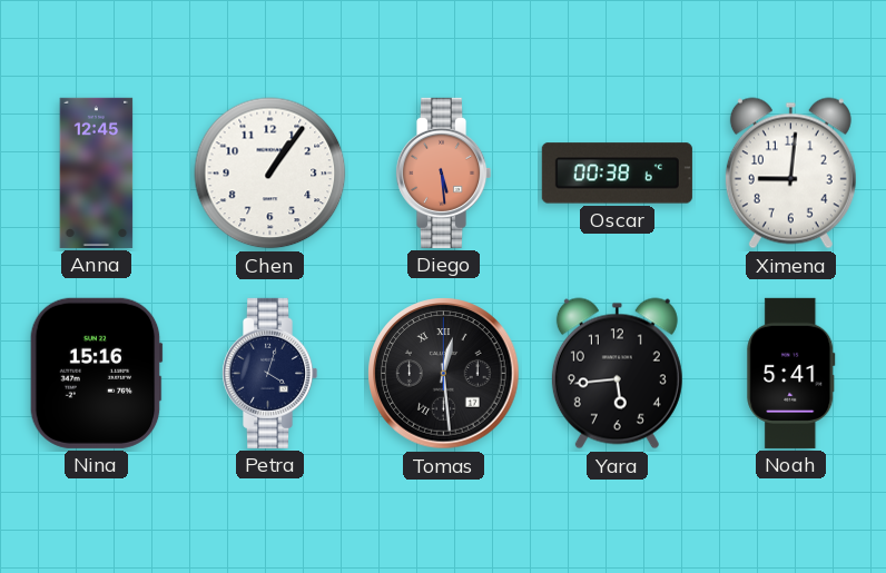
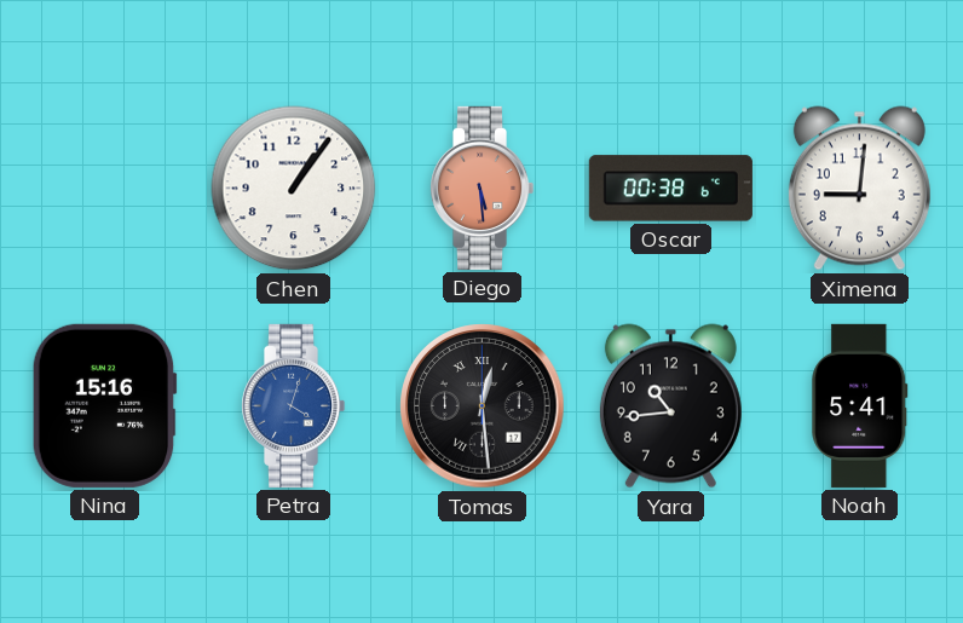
Anna: 12:45 -> none
Petra dial: navy -> blue
Yara: 5:44 -> 10:44
